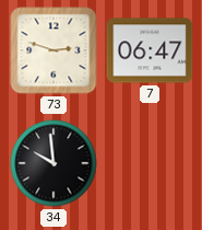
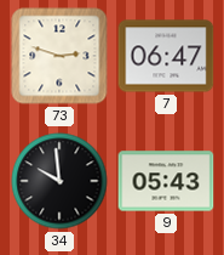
9: none -> 05:43
